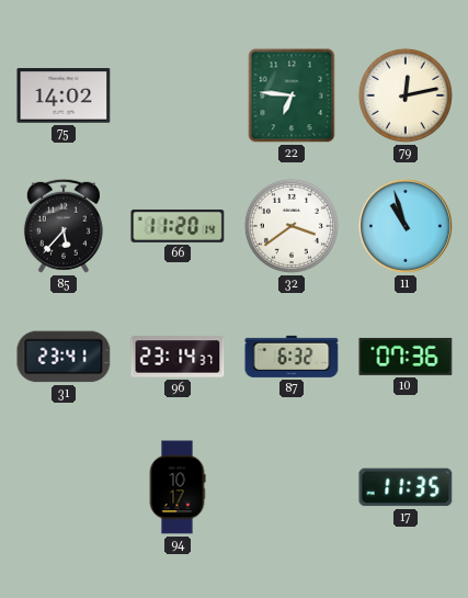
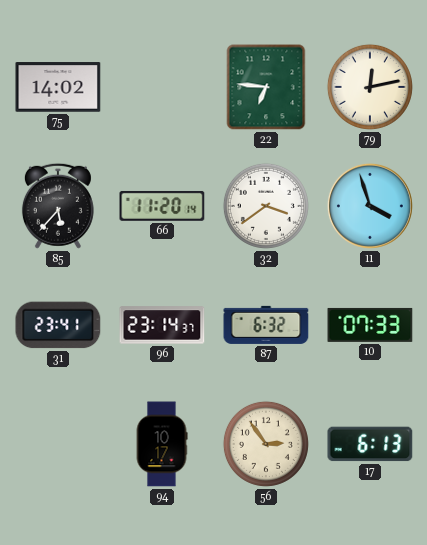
11: 10:57 -> 3:57
10: 07:36 -> 07:33
56: none -> 2:54
17: 11:35 -> 6:13
